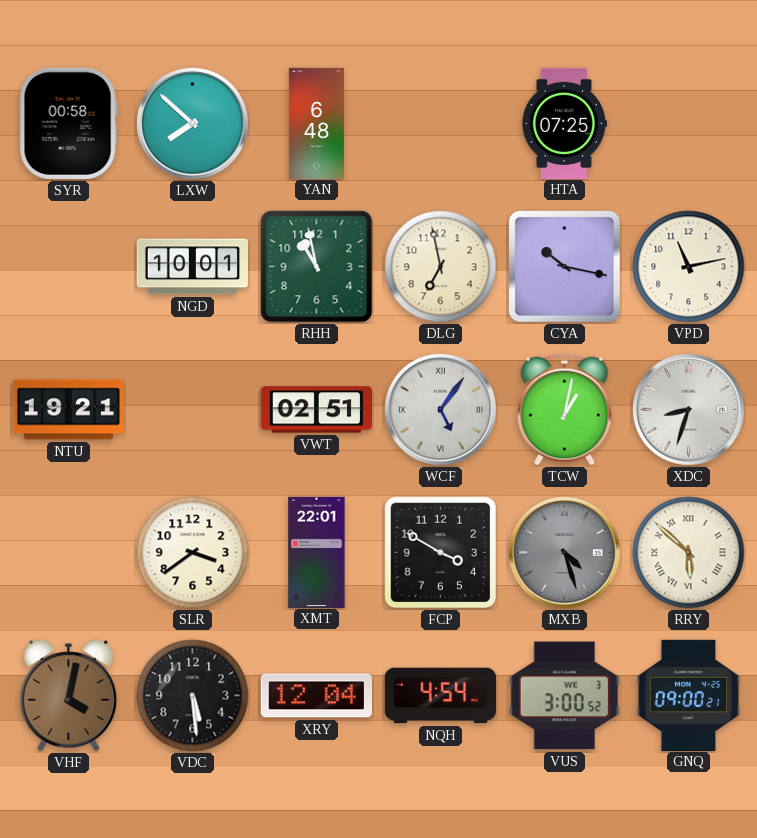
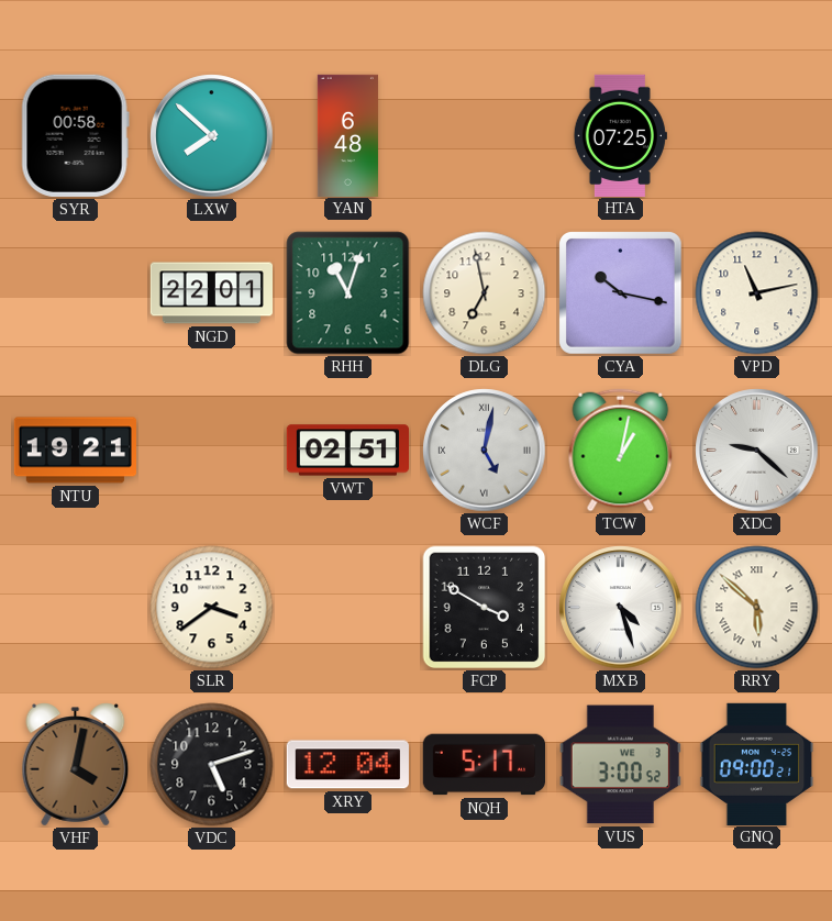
NGD: 10:01 -> 22:01
RHH: 10:58 -> 11:03
WCF: 5:06 -> 5:02
XDC: 8:33 -> 9:22
XMT: 22:01 -> none
MXB dial: grey -> white
VDC: 5:29 -> 5:12
NQH: 4:54 -> 5:17
